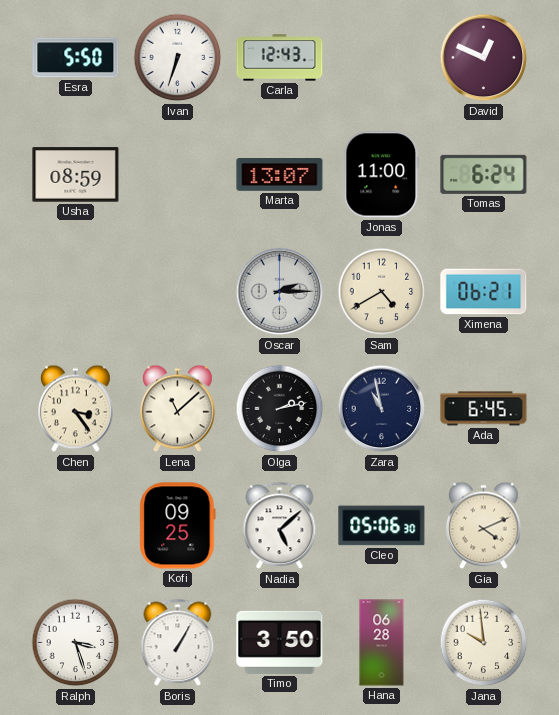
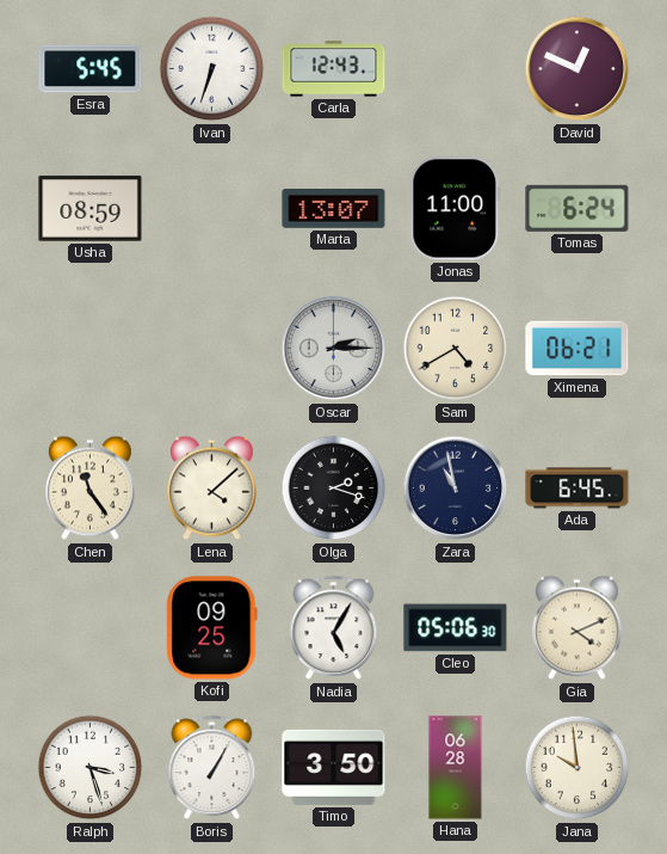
Esra: 5:50 -> 5:45
Chen: 3:24 -> 11:24
Lena: 11:08 -> 4:08
Olga: 2:13 -> 2:18
Nadia: 5:08 -> 5:05
